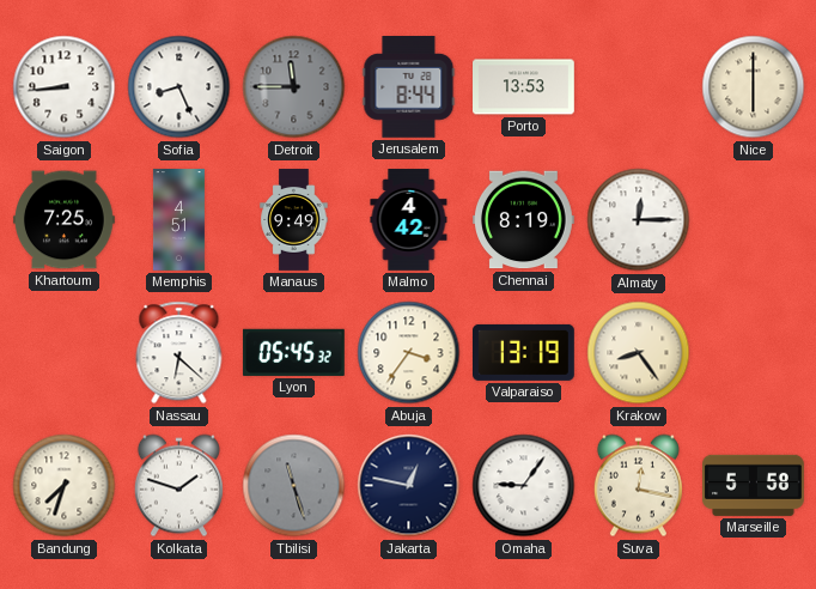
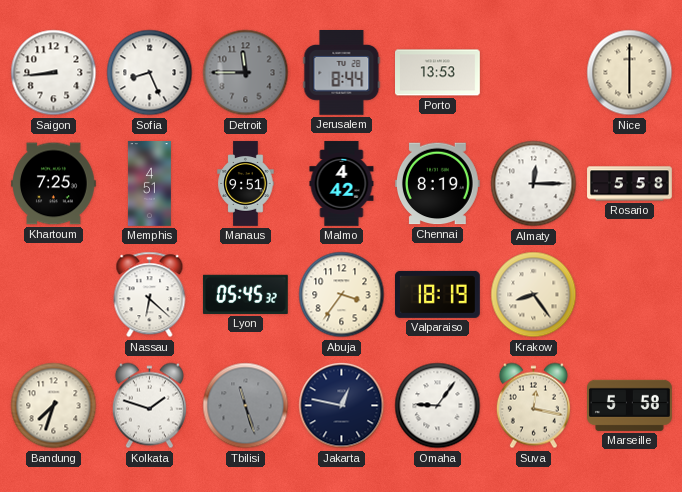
Manaus: 9:49 -> 9:51
Rosario: none -> 5:58
Valparaiso: 13:19 -> 18:19
